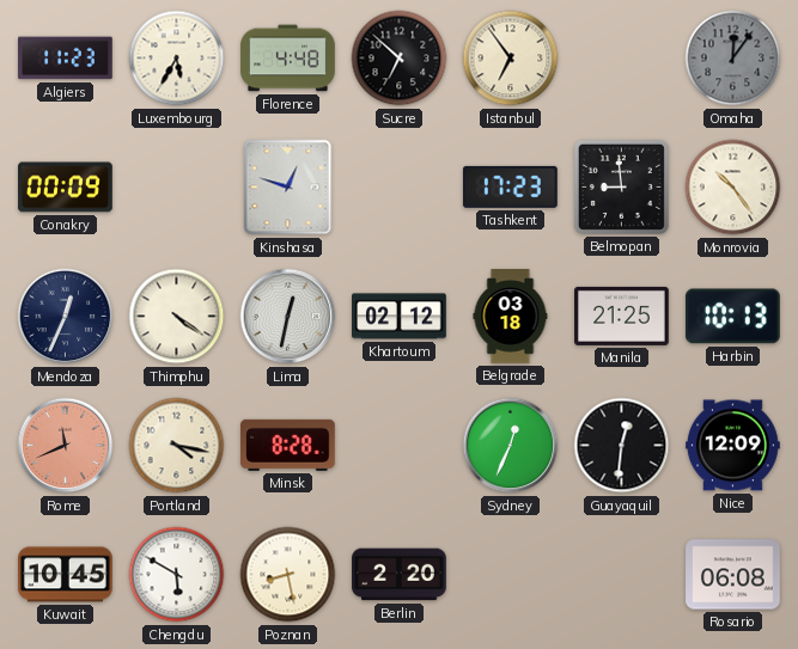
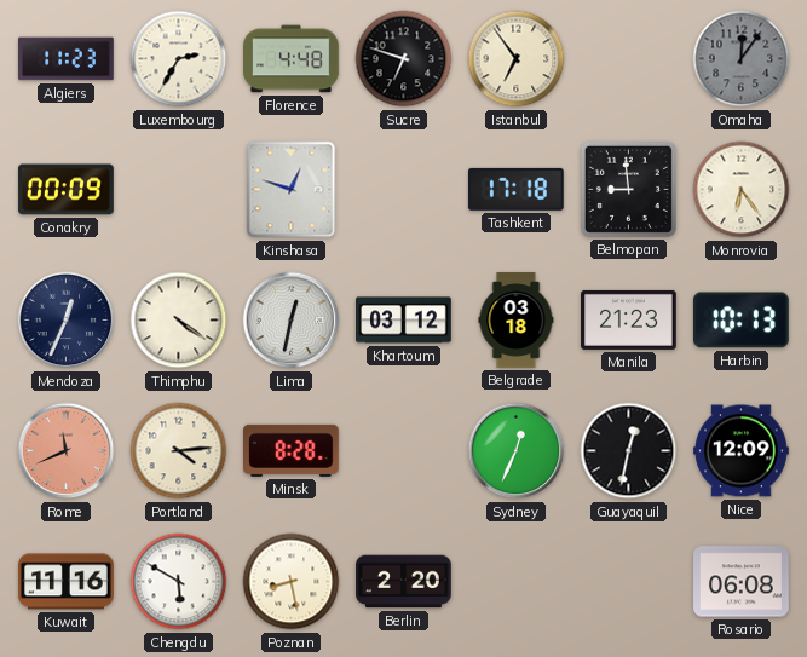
Luxembourg: 5:35 -> 2:35
Sucre: 6:52 -> 6:48
Tashkent: 17:23 -> 17:18
Monrovia: 10:24 -> 6:24
Khartoum: 02:12 -> 03:12
Manila: 21:25 -> 21:23
Portland: 4:17 -> 4:14
Guayaquil: 12:31 -> 12:32
Kuwait: 10:45 -> 11:16
